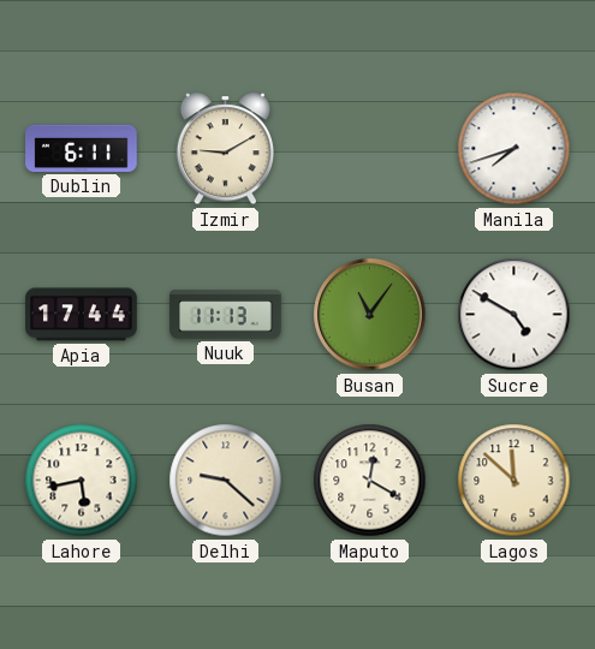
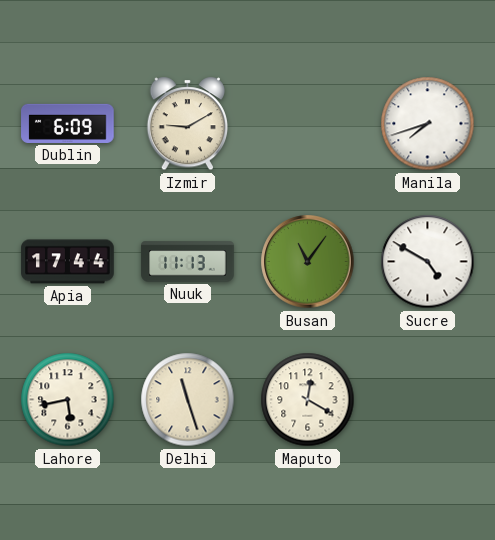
Dublin: 6:11 -> 6:09
Delhi: 9:22 -> 11:27
Lagos: 11:52 -> none
